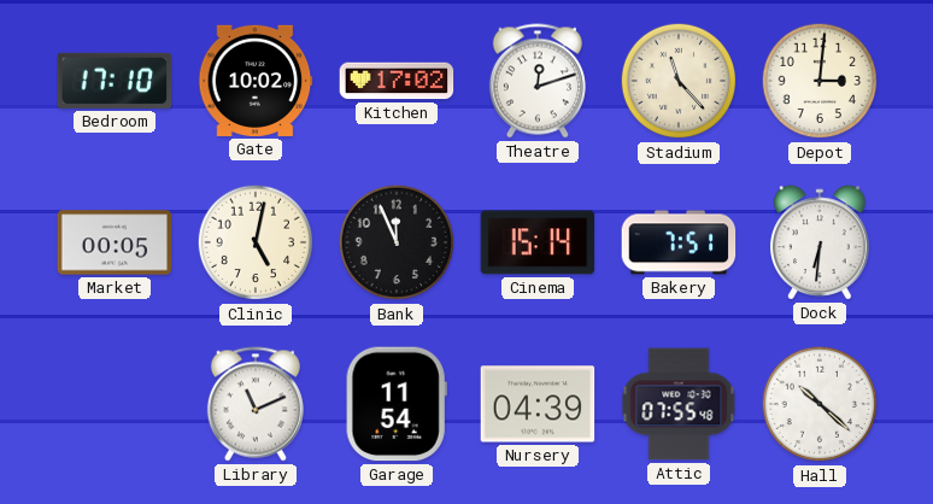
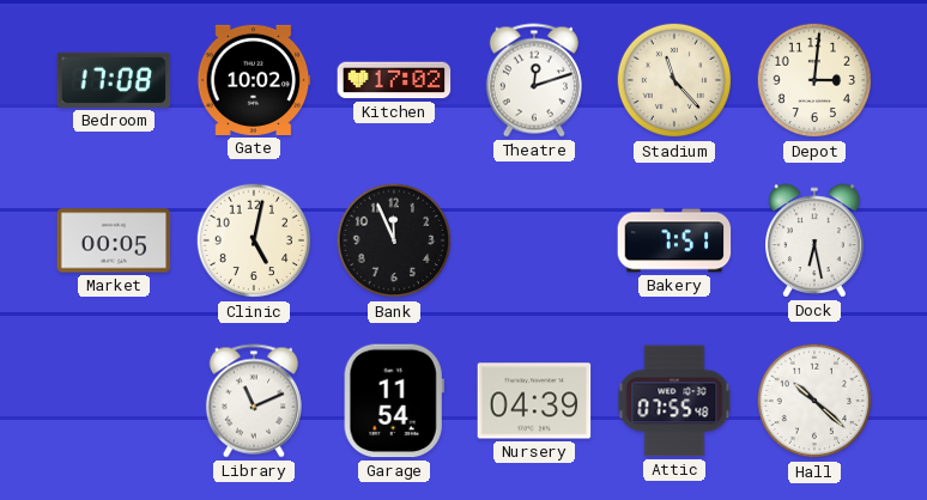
Bedroom: 17:10 -> 17:08
Cinema: 15:14 -> none
Dock: 6:31 -> 6:28
